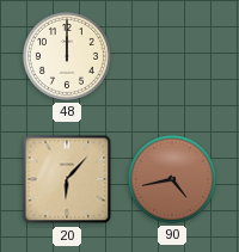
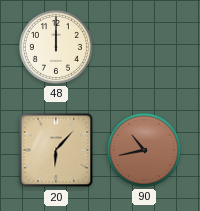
90: 4:43 -> 10:43
